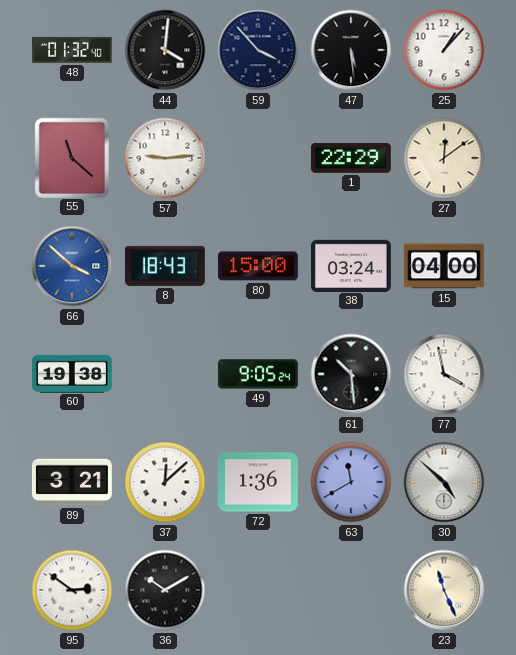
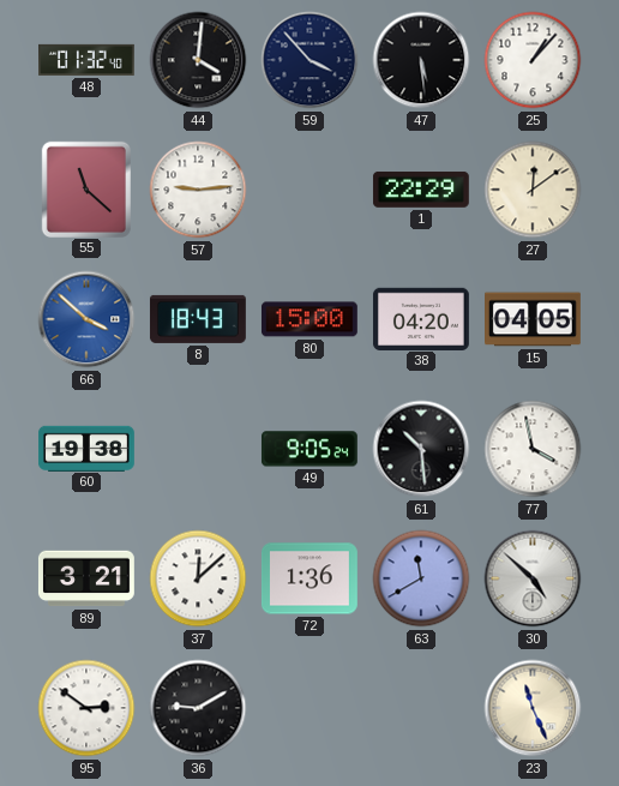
38: 03:24 -> 04:20
15: 04:00 -> 04:05
36: 10:10 -> 9:10
